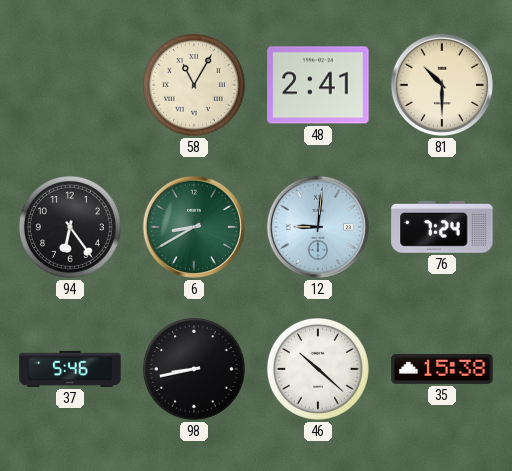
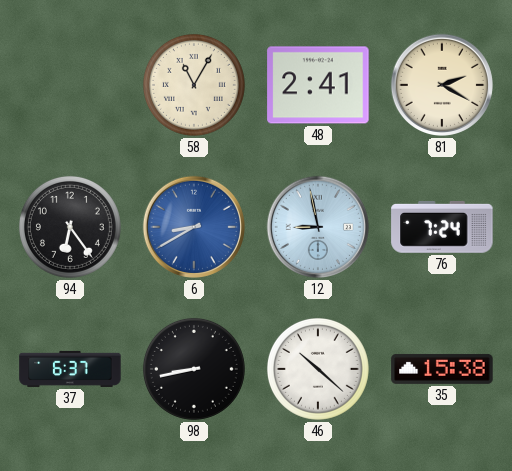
81: 10:30 -> 2:20
6 dial: green -> blue
12: 9:01 -> 8:58
37: 5:46 -> 6:37
